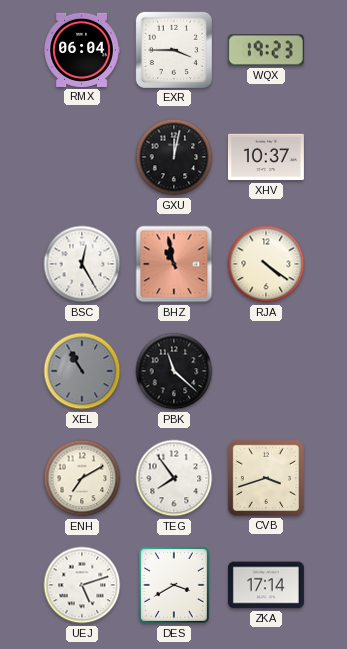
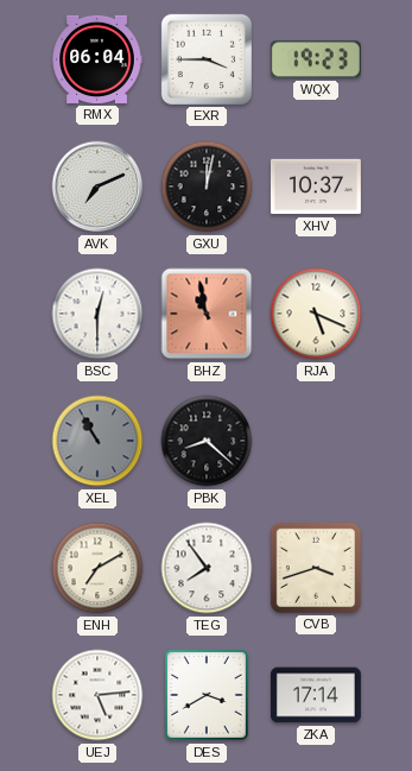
AVK: none -> 7:11
BSC: 12:25 -> 12:30
RJA: 4:21 -> 5:19
PBK: 11:22 -> 8:22
UEJ: 5:12 -> 5:14
